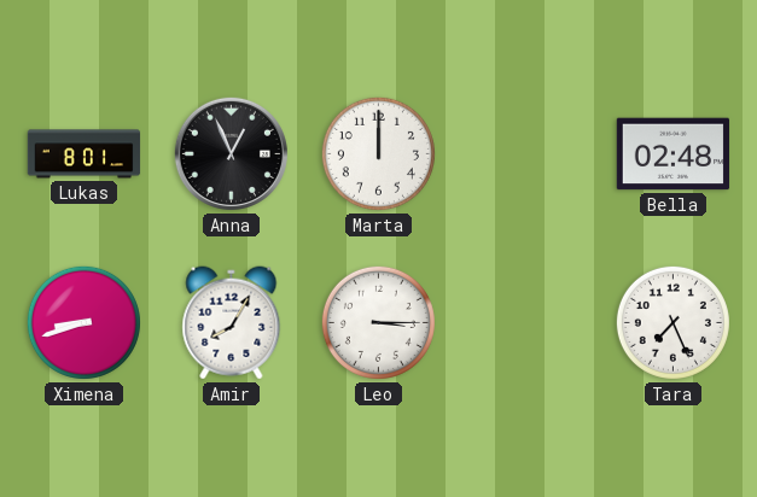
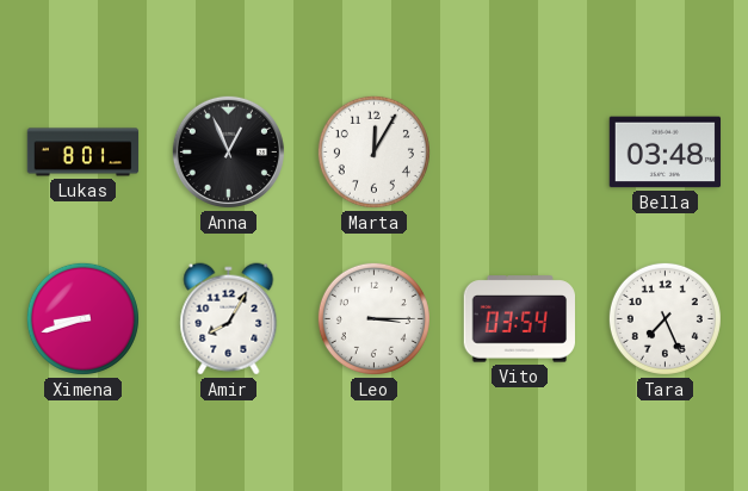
Marta: 12:00 -> 12:05
Bella: 02:48 -> 03:48
Vito: none -> 03:54
